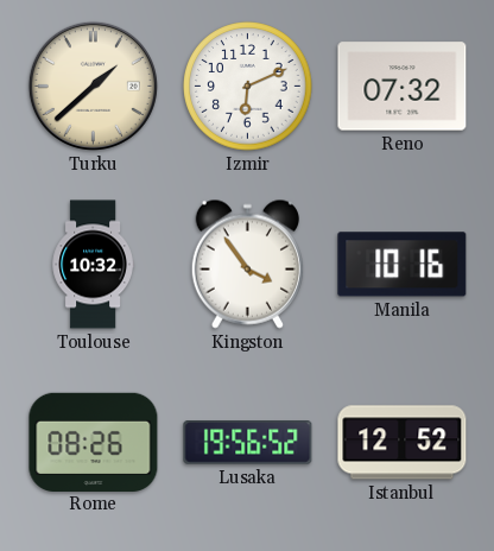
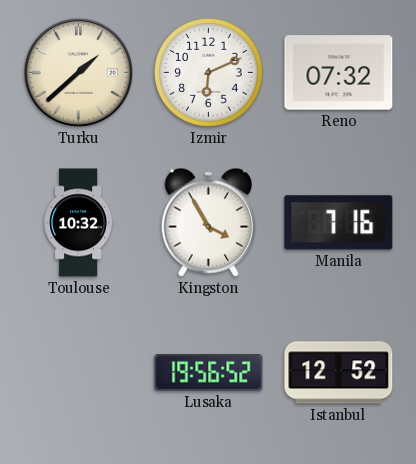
Kingston: 3:54 -> 3:55
Manila: 10:16 -> 7:16
Rome: 08:26 -> none
